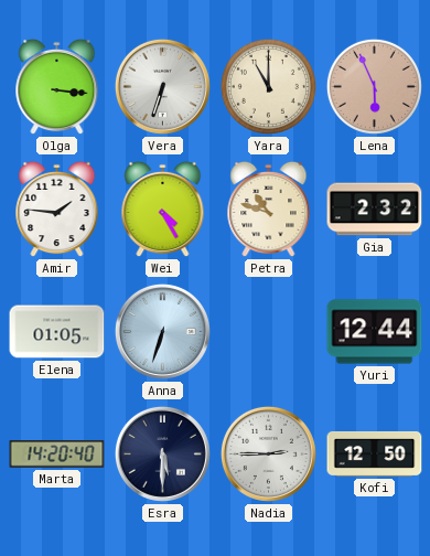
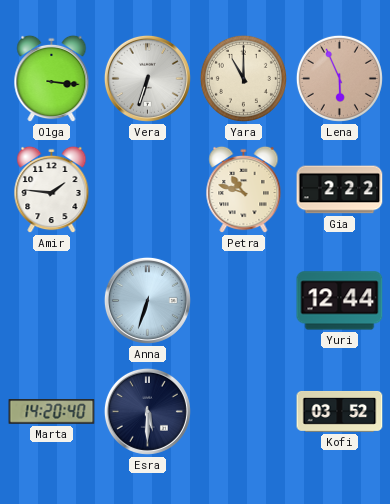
Wei: 4:25 -> none
Gia: 2:32 -> 2:22
Elena: 01:05 -> none
Nadia: 2:45 -> none
Kofi: 12:50 -> 03:52
